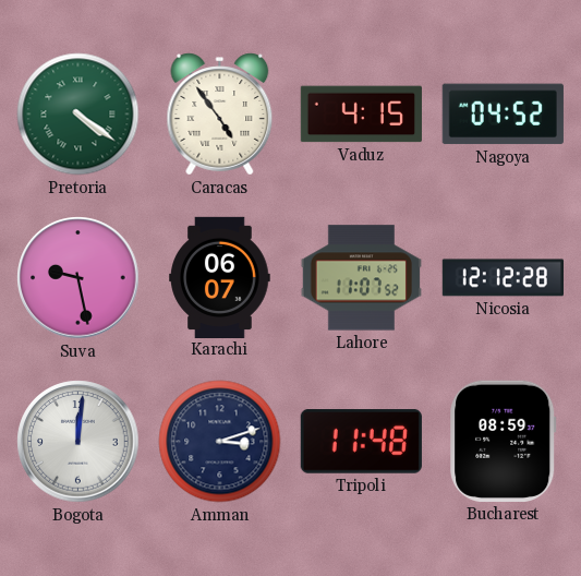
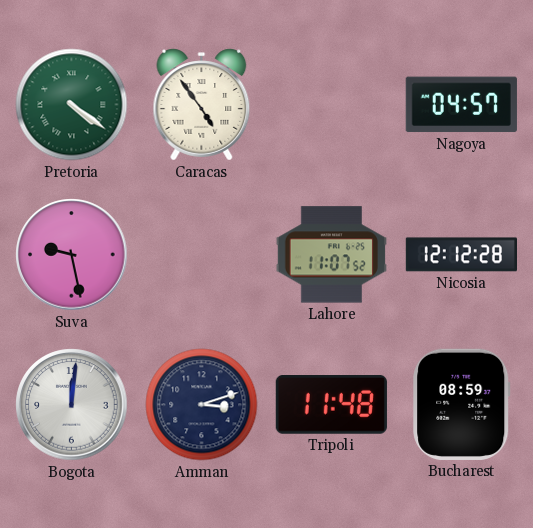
Vaduz: 4:15 -> none
Nagoya: 04:52 -> 04:57
Karachi: 06:07 -> none
